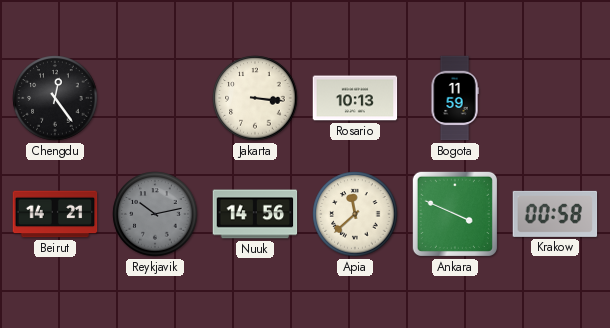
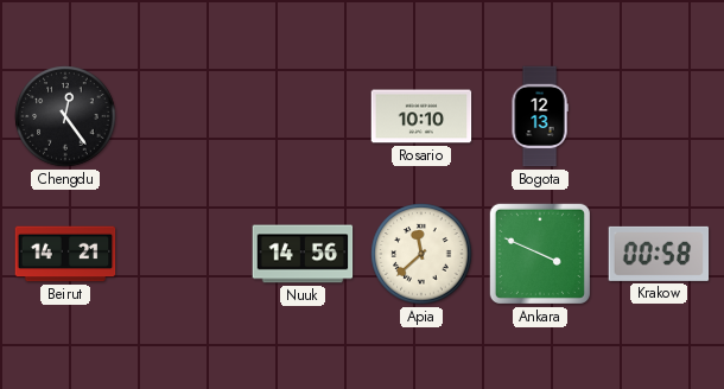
Jakarta: 3:16 -> none
Rosario: 10:13 -> 10:10
Bogota: 11:59 -> 12:13
Reykjavik: 10:13 -> none
